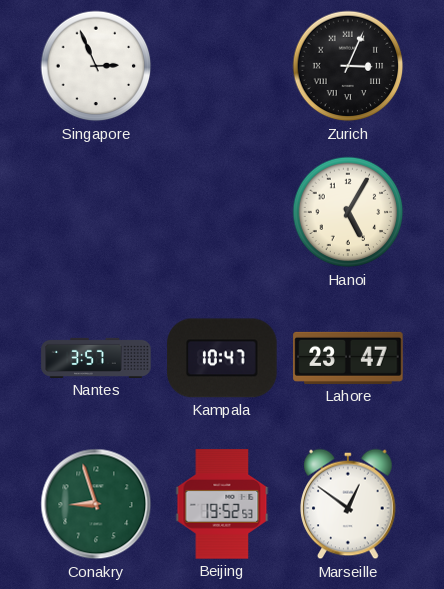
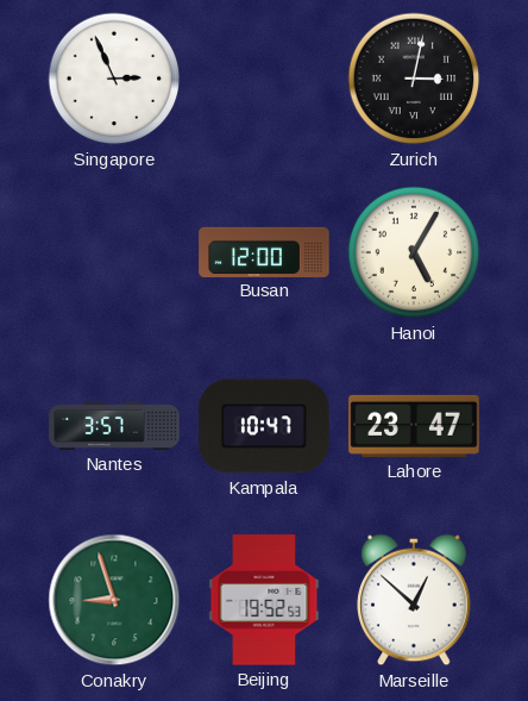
Zurich: 3:04 -> 3:02
Busan: none -> 12:00
Marseille: 12:51 -> 12:52
